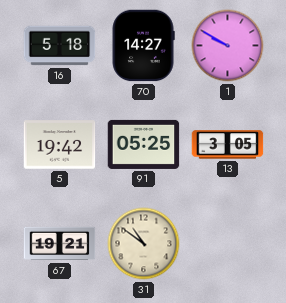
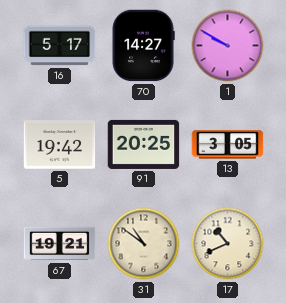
16: 5:18 -> 5:17
91: 05:25 -> 20:25
17: none -> 10:41
